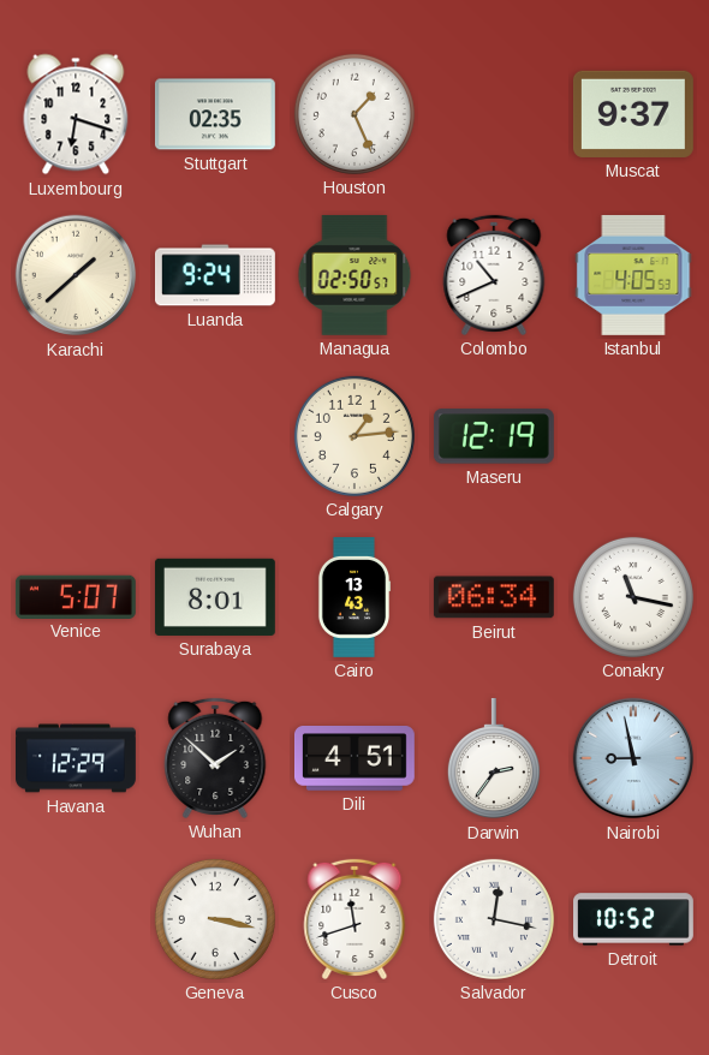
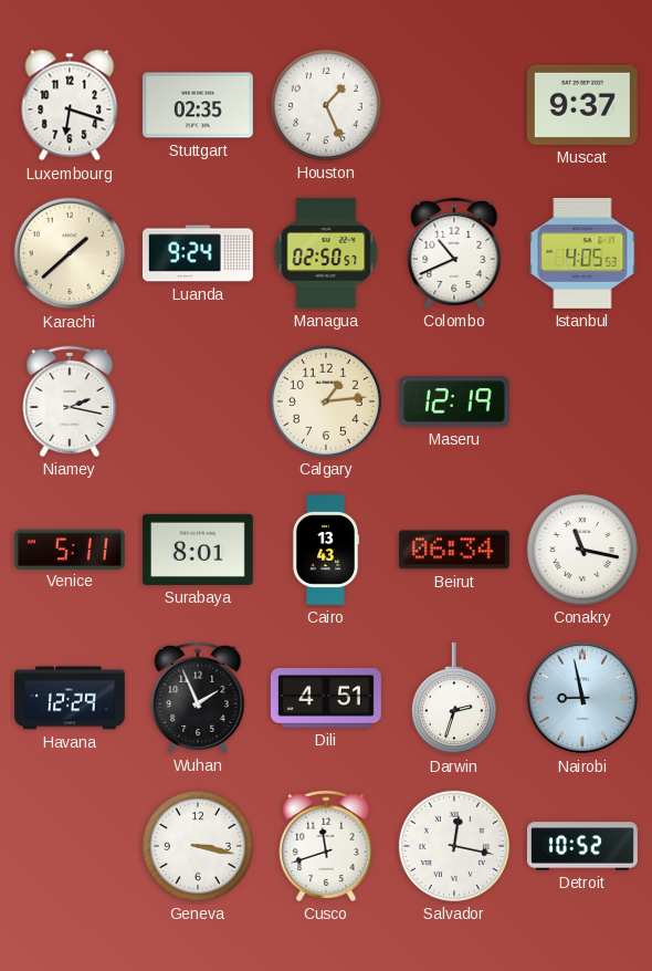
Niamey: none -> 2:17
Venice: 5:07 -> 5:11
Wuhan: 1:52 -> 1:56
Darwin: 2:36 -> 2:33
